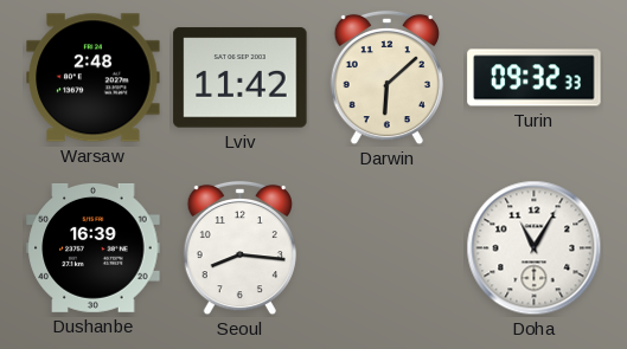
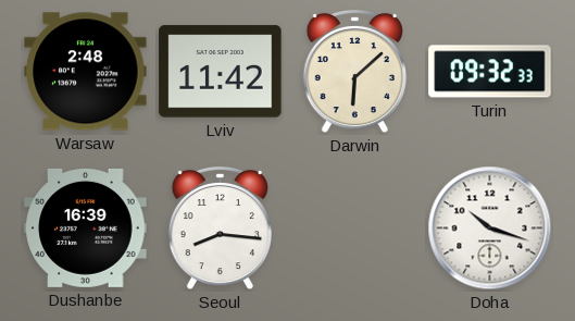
Doha: 11:05 -> 10:18
